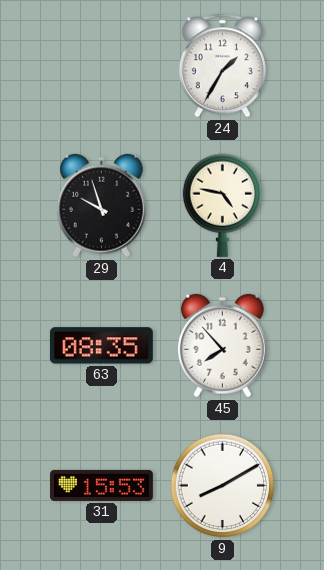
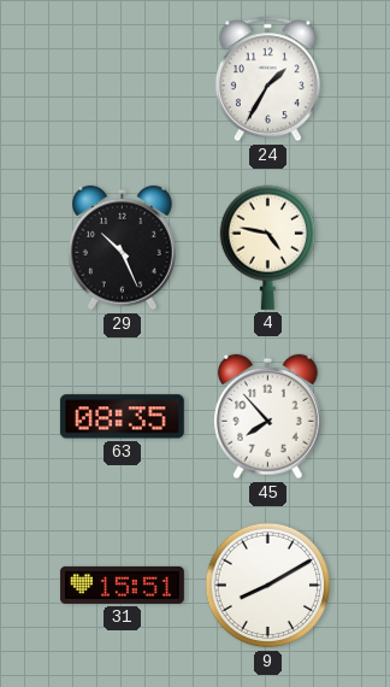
29: 9:57 -> 10:26
31: 15:53 -> 15:51
